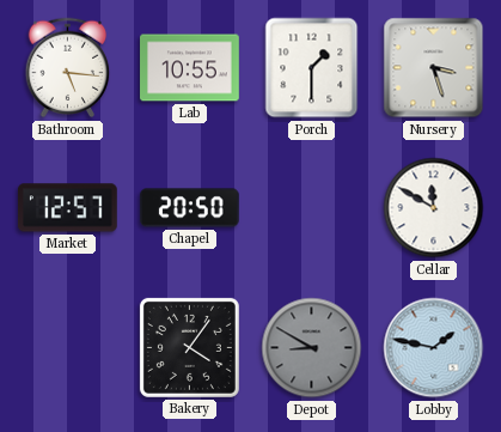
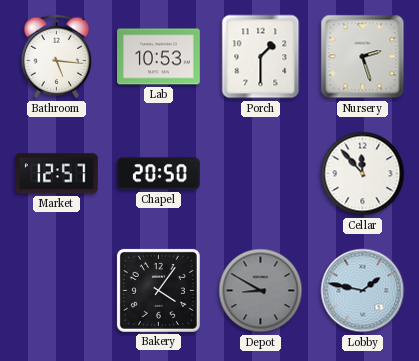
Lab: 10:55 -> 10:53
Nursery: 3:27 -> 2:27
Cellar: 11:50 -> 11:53
